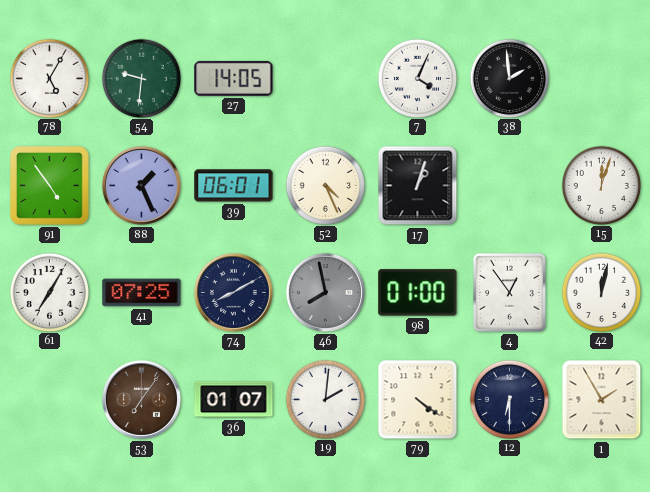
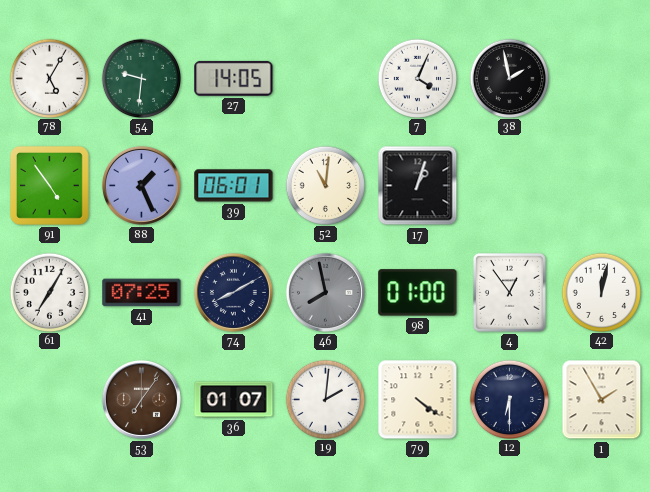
38: 1:59 -> 1:58
52: 4:26 -> 11:01
15: 12:03 -> none
